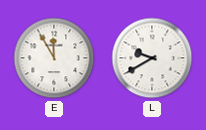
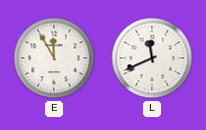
L: 9:40 -> 11:41
